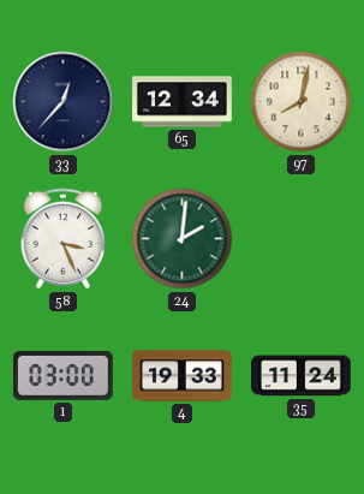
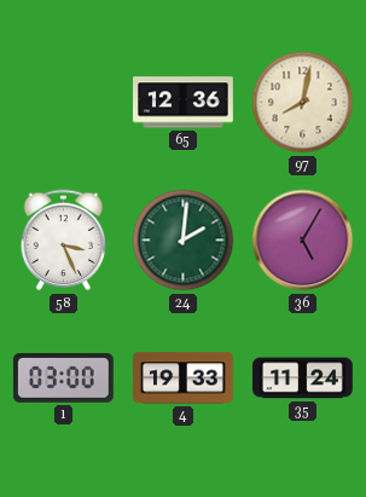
33: 12:37 -> none
65: 12:34 -> 12:36
36: none -> 5:05
